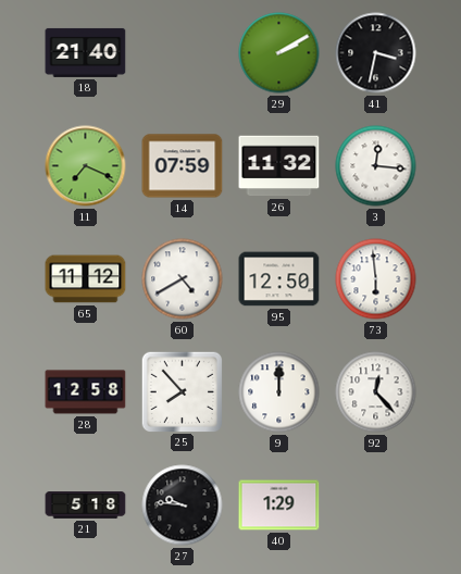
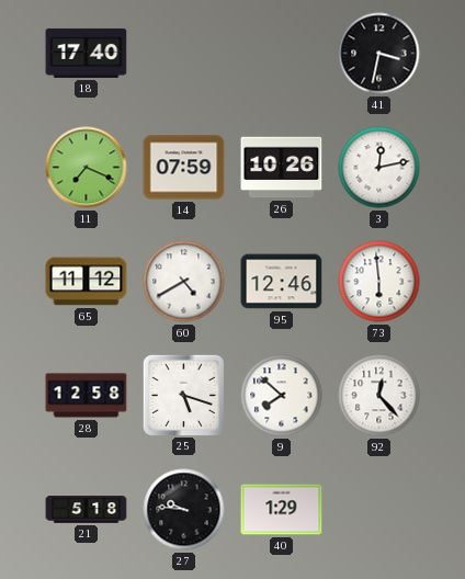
18: 21:40 -> 17:40
29: 2:10 -> none
26: 11:32 -> 10:26
3: 12:16 -> 12:13
95: 12:50 -> 12:46
25: 7:53 -> 5:18
9: 12:00 -> 7:52
